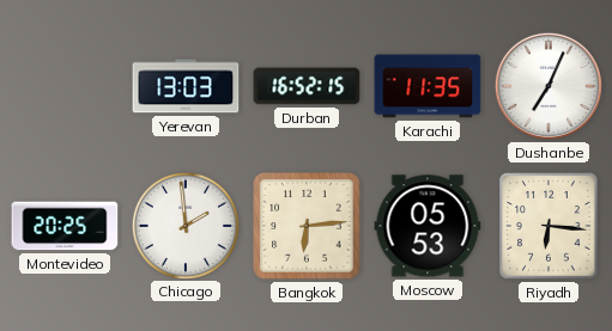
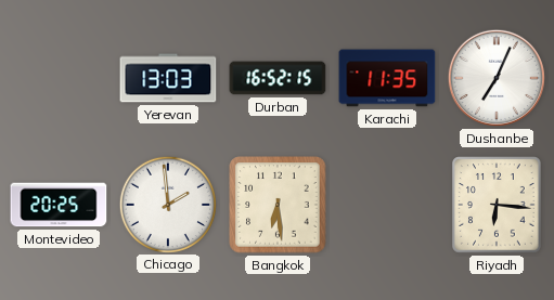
Bangkok: 6:14 -> 6:29
Moscow: 05:53 -> none
